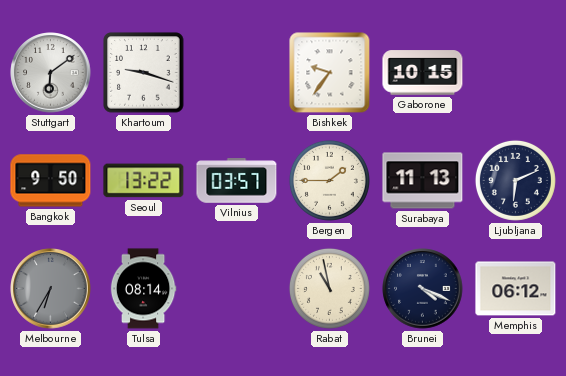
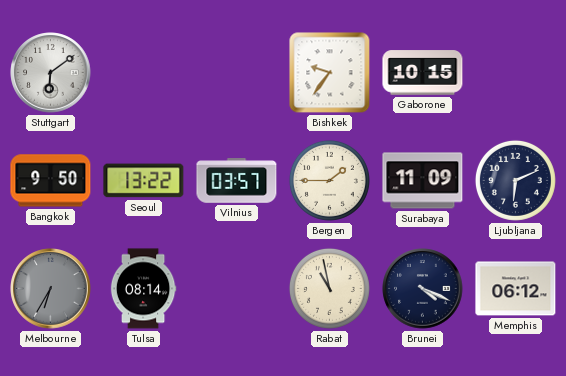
Khartoum: 9:18 -> none
Surabaya: 11:13 -> 11:09
